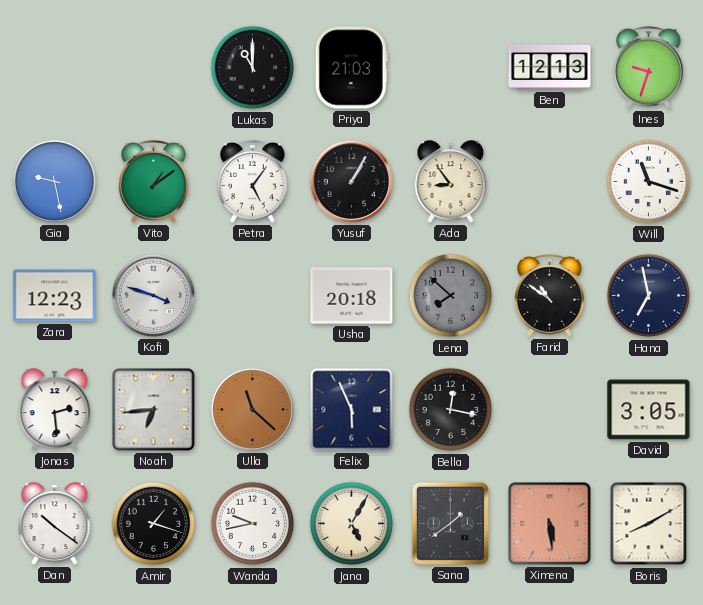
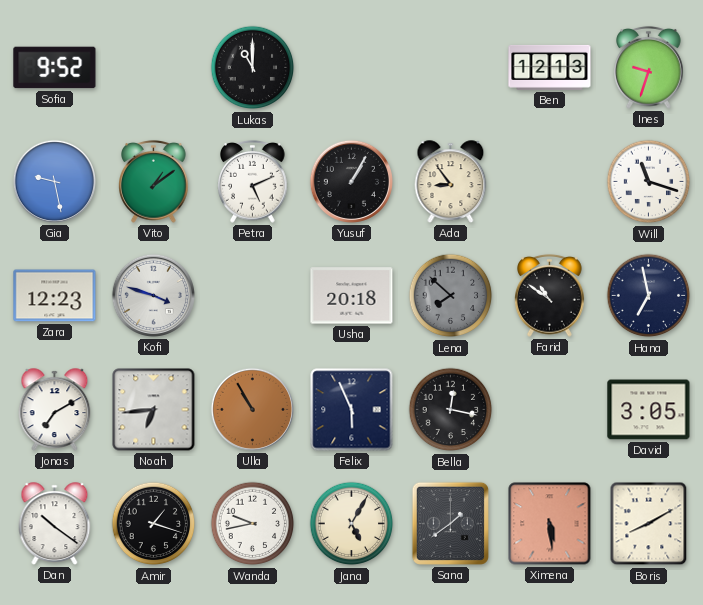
Sofia: none -> 9:52
Priya: 21:03 -> none
Petra: 5:06 -> 5:11
Jonas: 2:29 -> 7:10
Ulla: 11:22 -> 10:55
